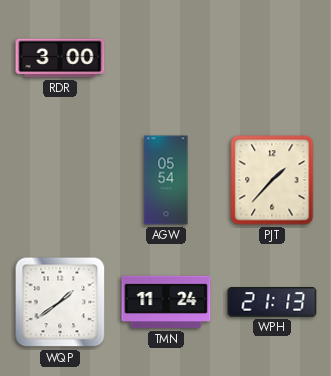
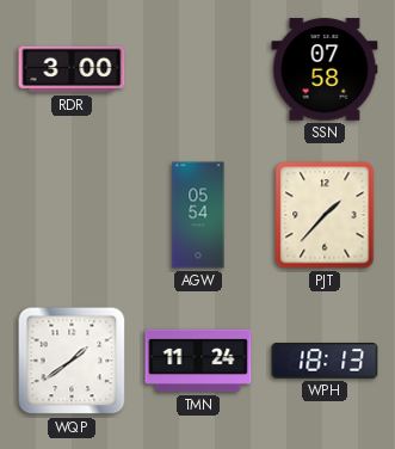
SSN: none -> 07:58
WPH: 21:13 -> 18:13
